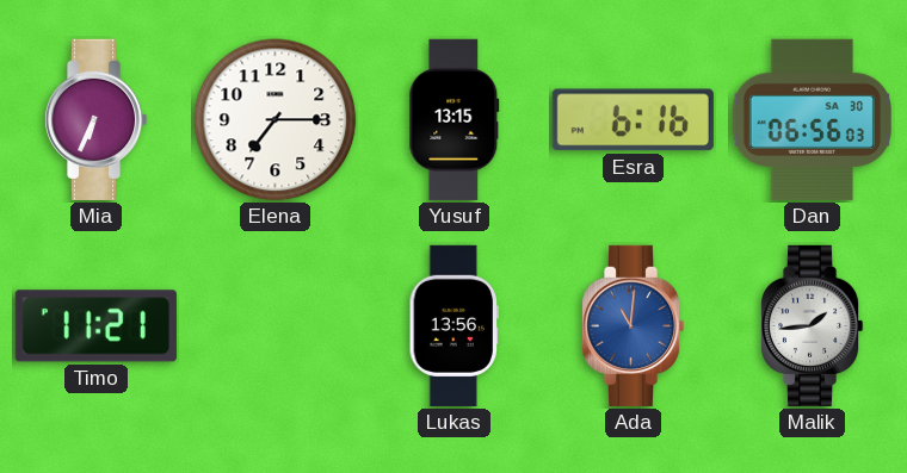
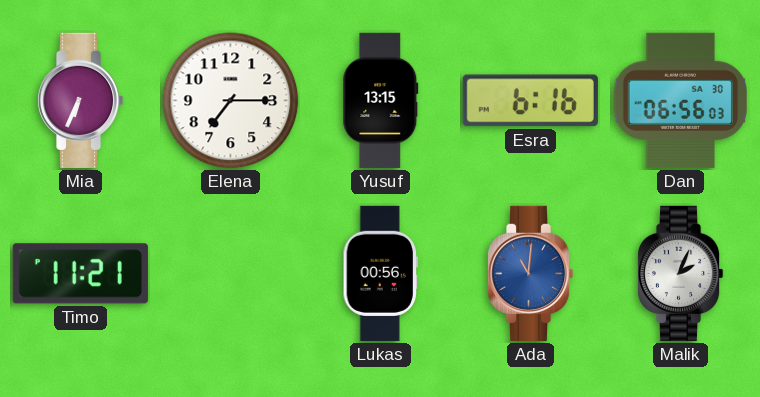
Lukas: 13:56 -> 00:56
Malik: 1:44 -> 2:04
